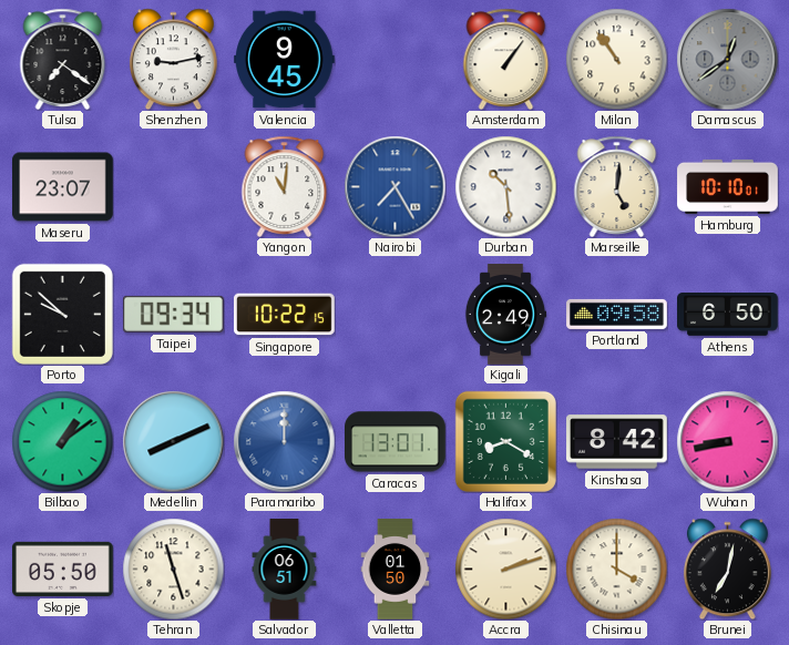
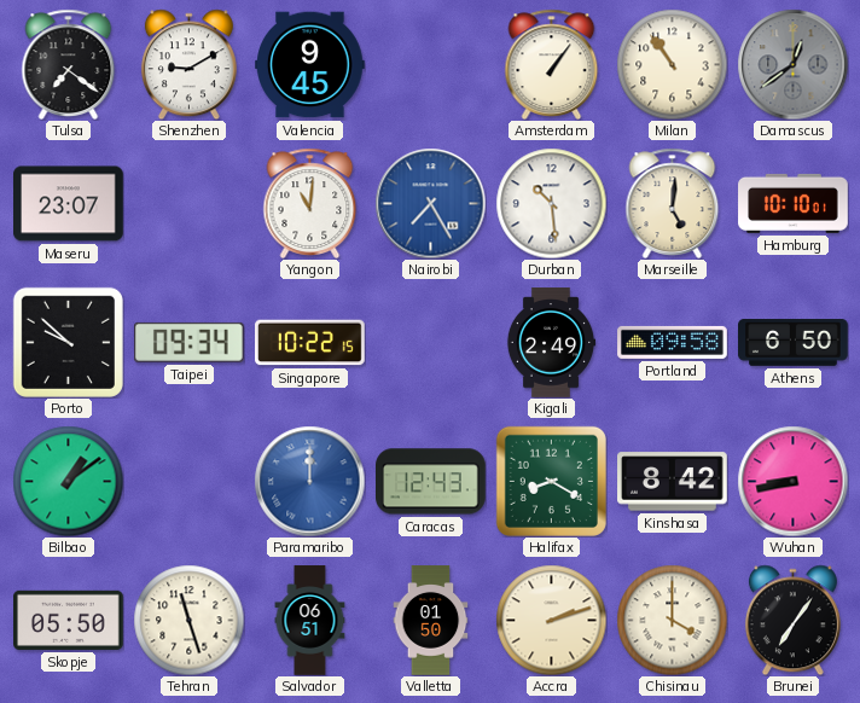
Shenzhen: 9:13 -> 9:10
Medellin: 8:11 -> none
Caracas: 13:01 -> 12:43
Brunei: 7:02 -> 7:06
